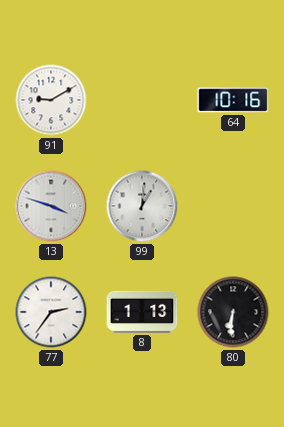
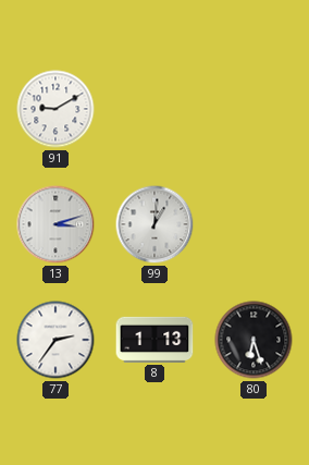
64: 10:16 -> none
13: 3:48 -> 3:12
80: 6:31 -> 6:27
